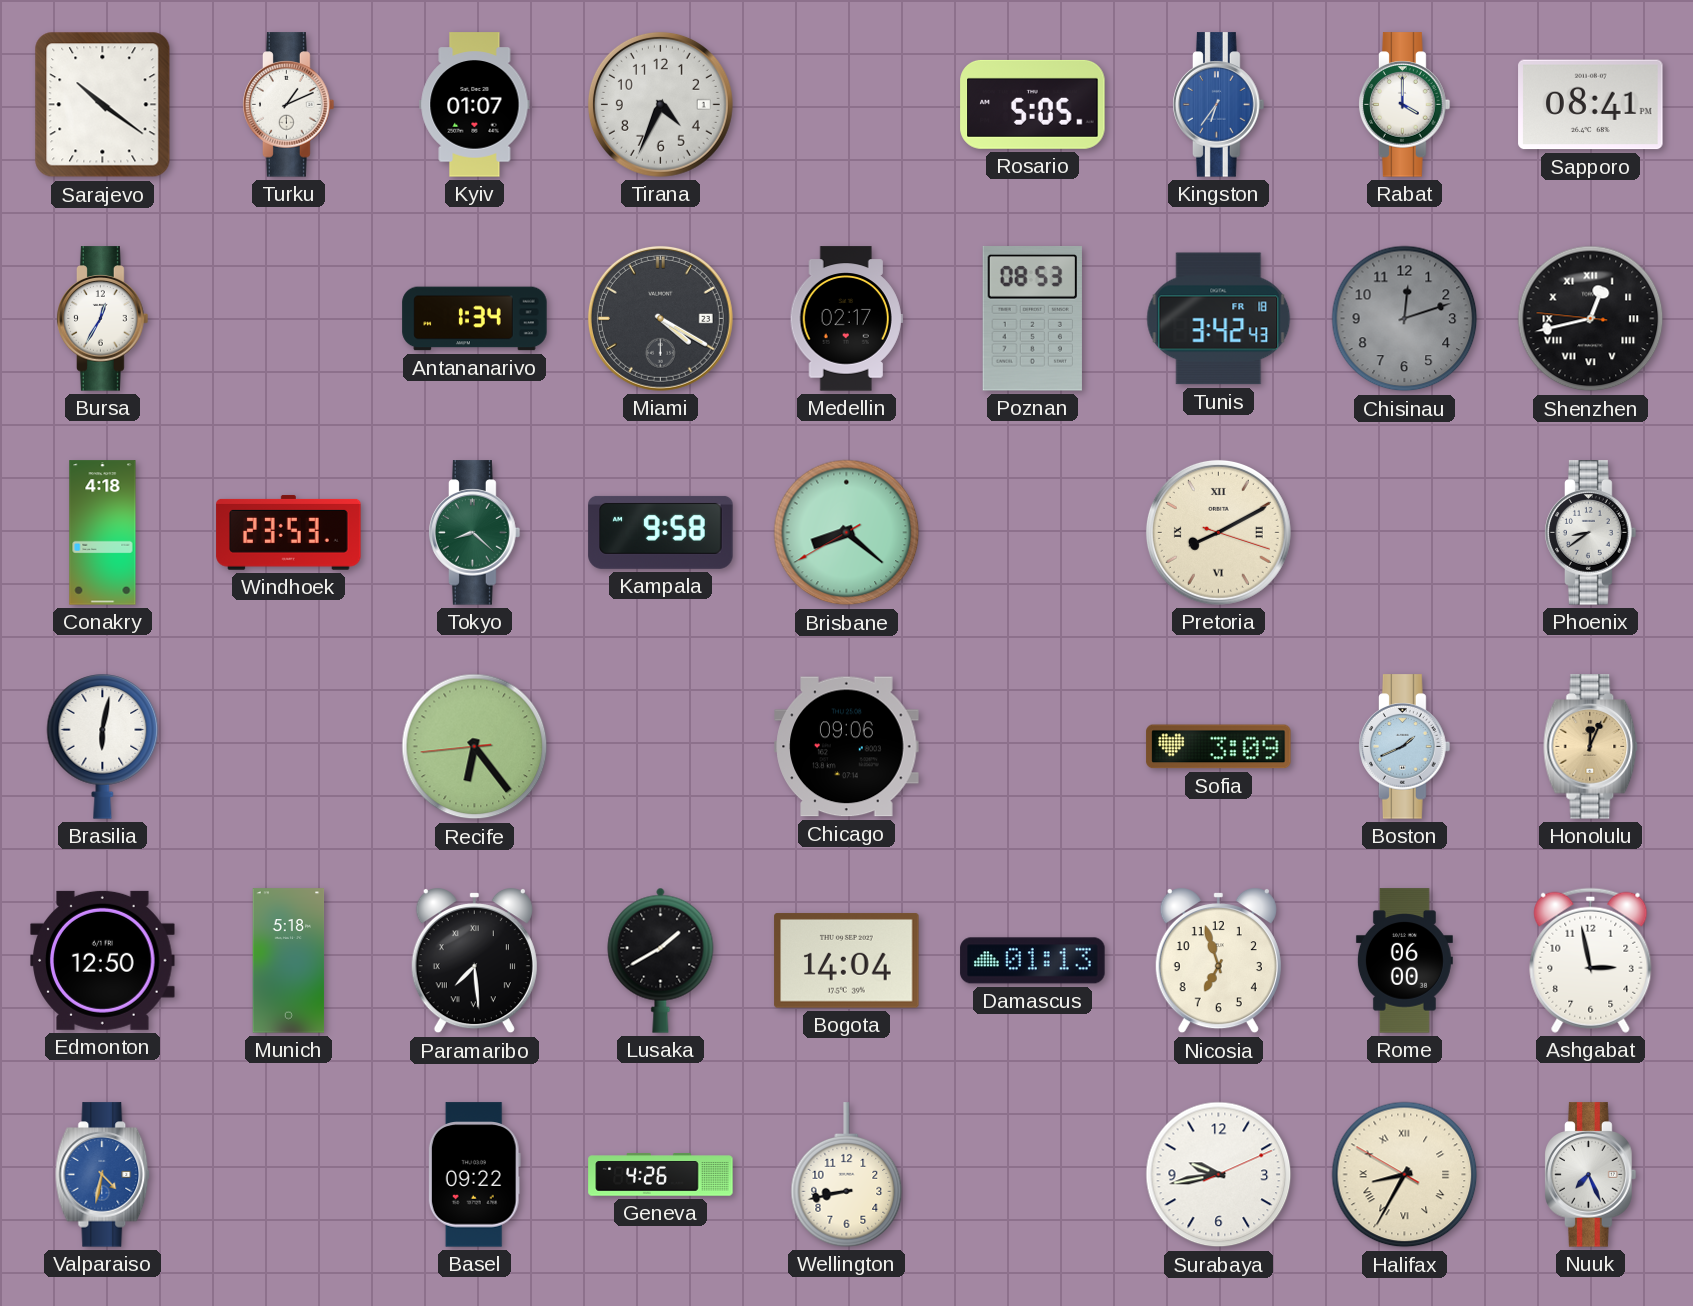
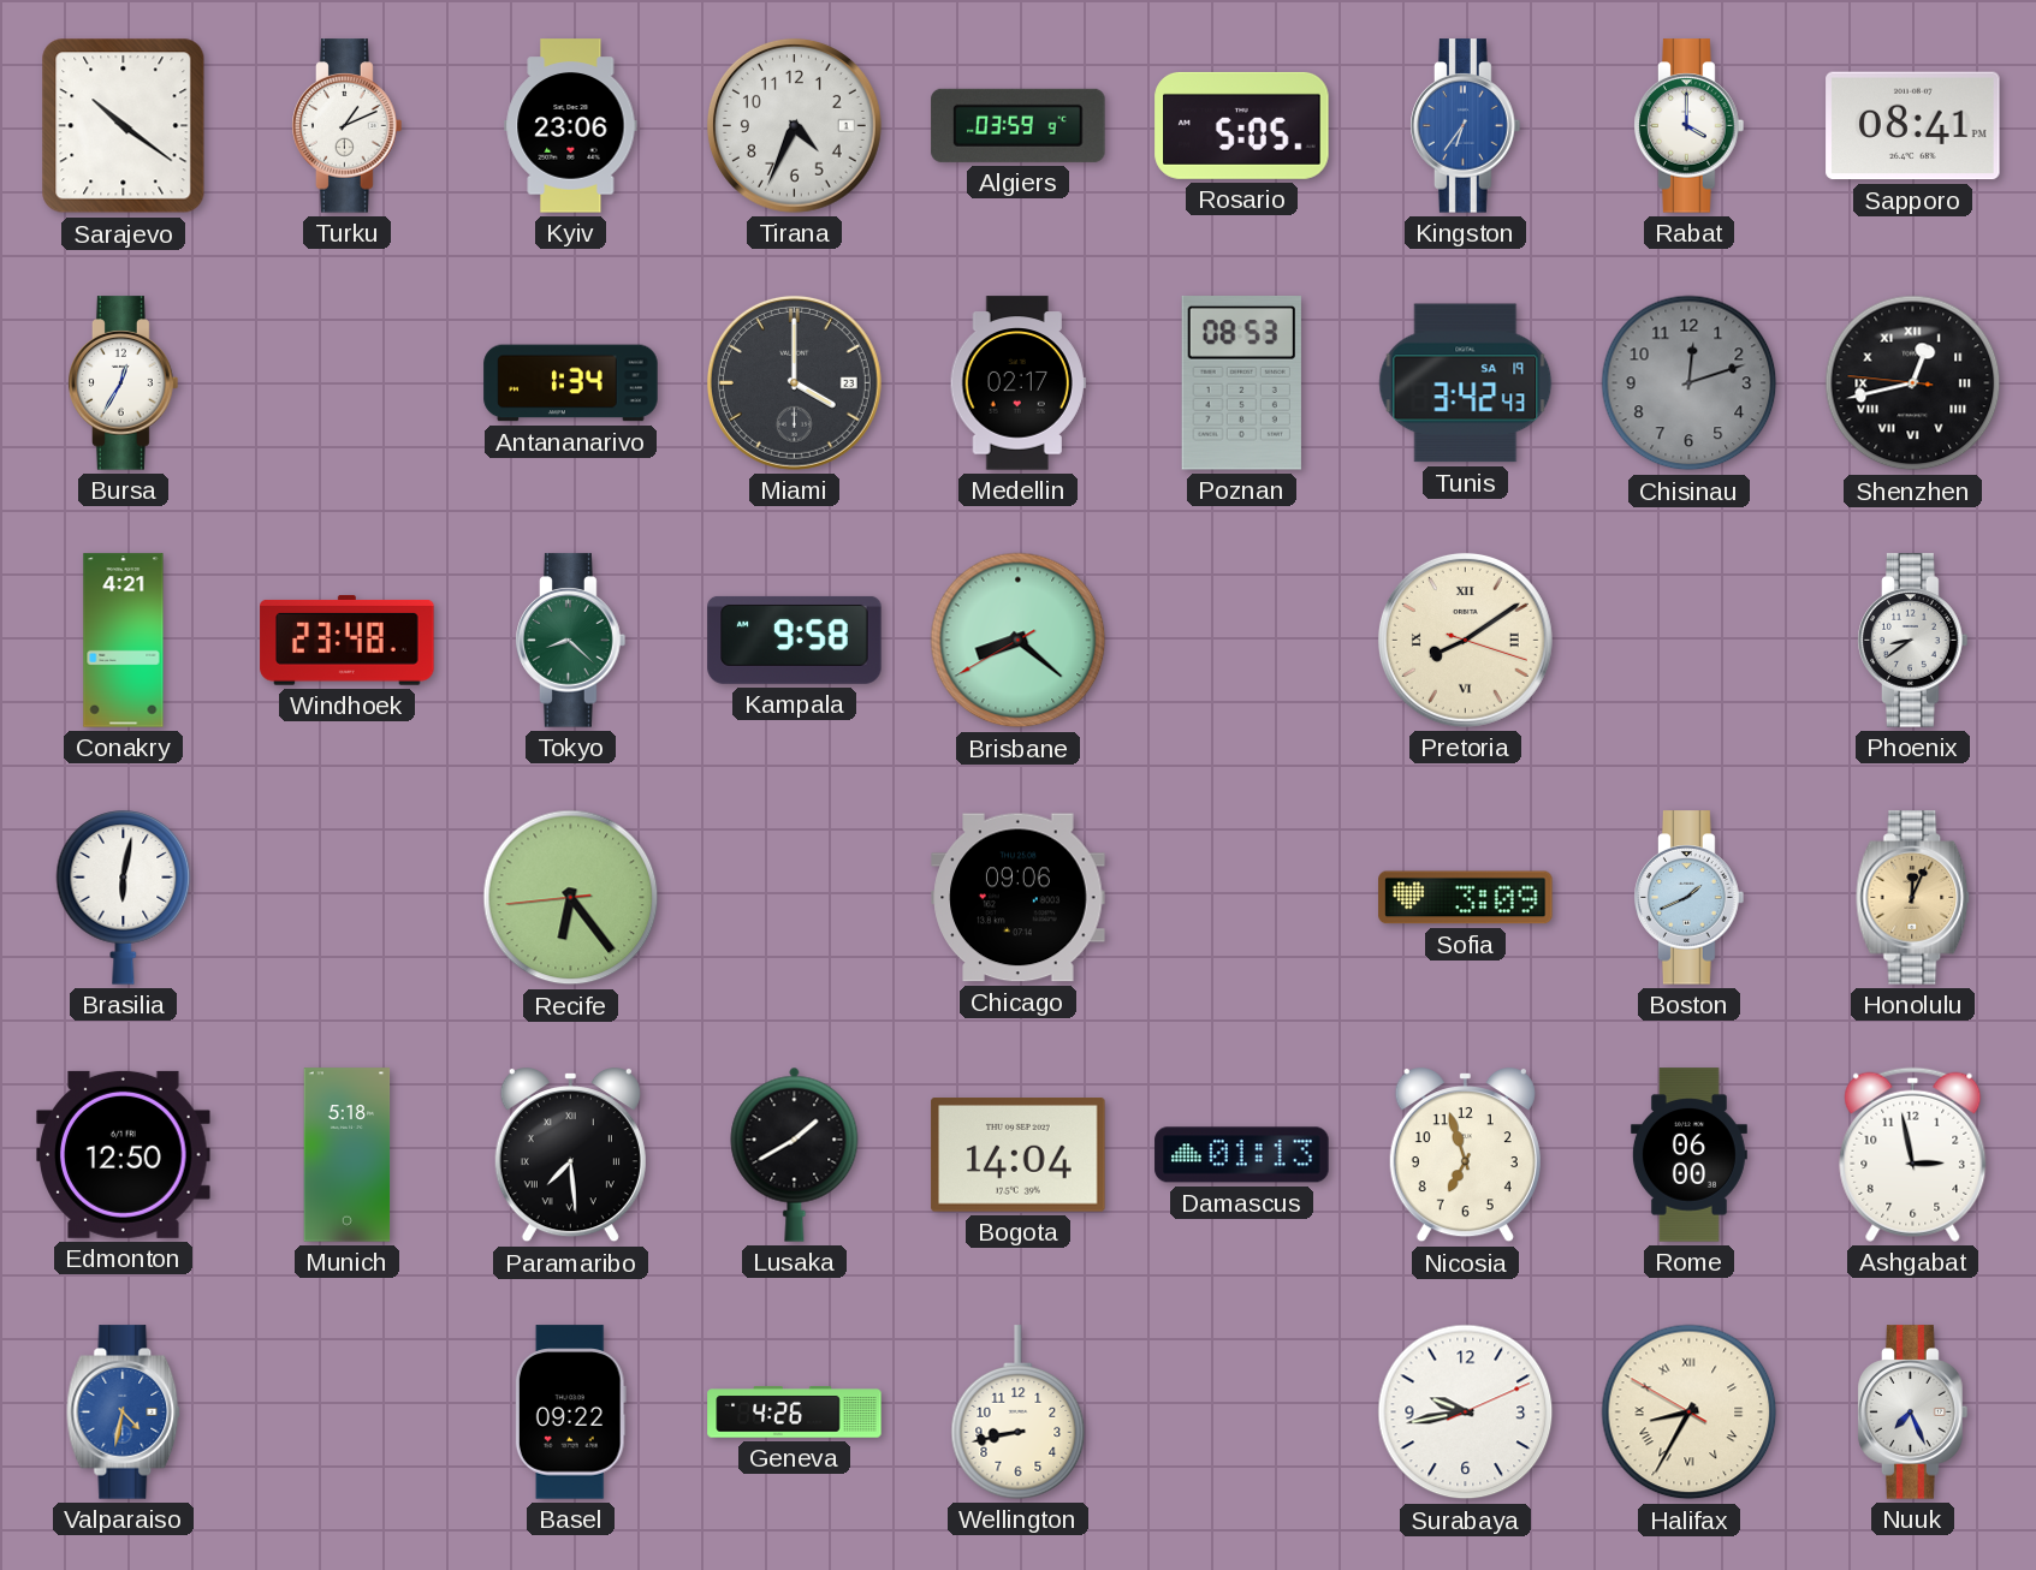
Kyiv: 01:07 -> 23:06
Algiers: none -> 03:59
Miami: 4:20 -> 4:00
Tunis date: FR 18 -> SA 19
Conakry: 4:18 -> 4:21
Windhoek: 23:53 -> 23:48
Pretoria: 8:10 -> 8:09
